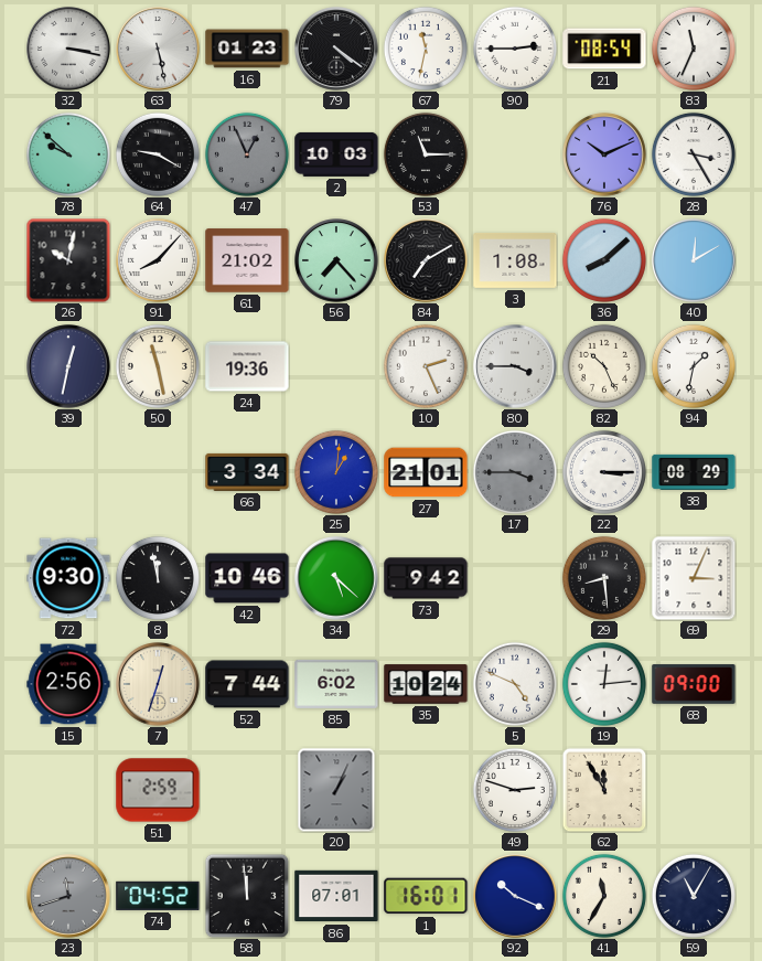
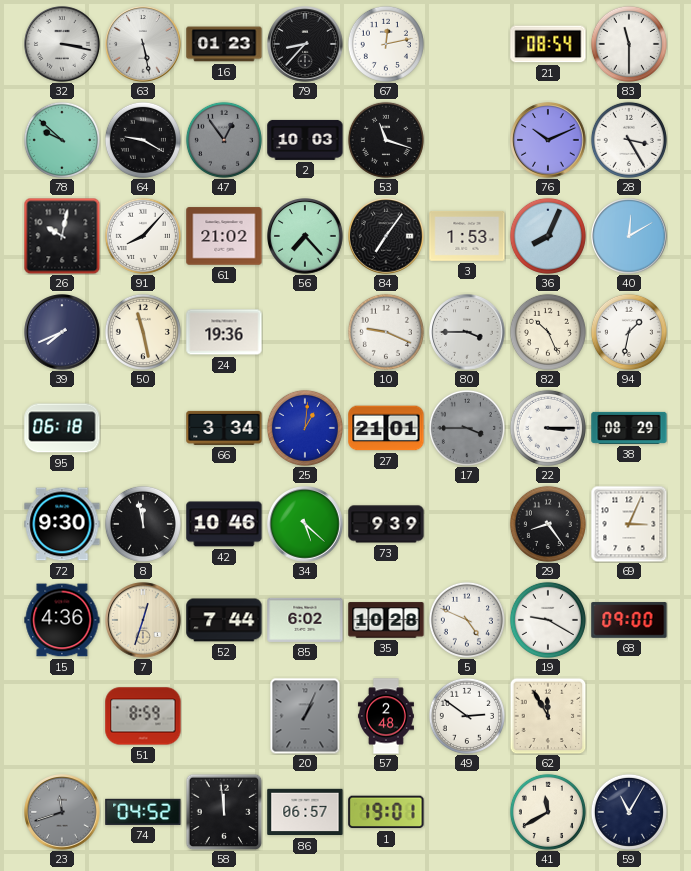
79: 4:21 -> 8:37
67: 11:32 -> 12:13
90: 2:45 -> none
83: 11:34 -> 11:30
47: 12:56 -> 12:54
53: 11:15 -> 11:18
84: 7:10 -> 7:06
3: 1:08 -> 1:53
36: 8:08 -> 8:04
39: 12:32 -> 7:41
10: 2:26 -> 9:19
95: none -> 06:18
73: 9:42 -> 9:39
29: 8:29 -> 8:24
15: 2:56 -> 4:36
35: 10:24 -> 10:28
19: 12:14 -> 9:20
51: 2:59 -> 8:59
57: none -> 2:48
49: 2:48 -> 2:51
86: 07:01 -> 06:57
1: 16:01 -> 19:01
92: 10:19 -> none
41: 11:35 -> 11:40
